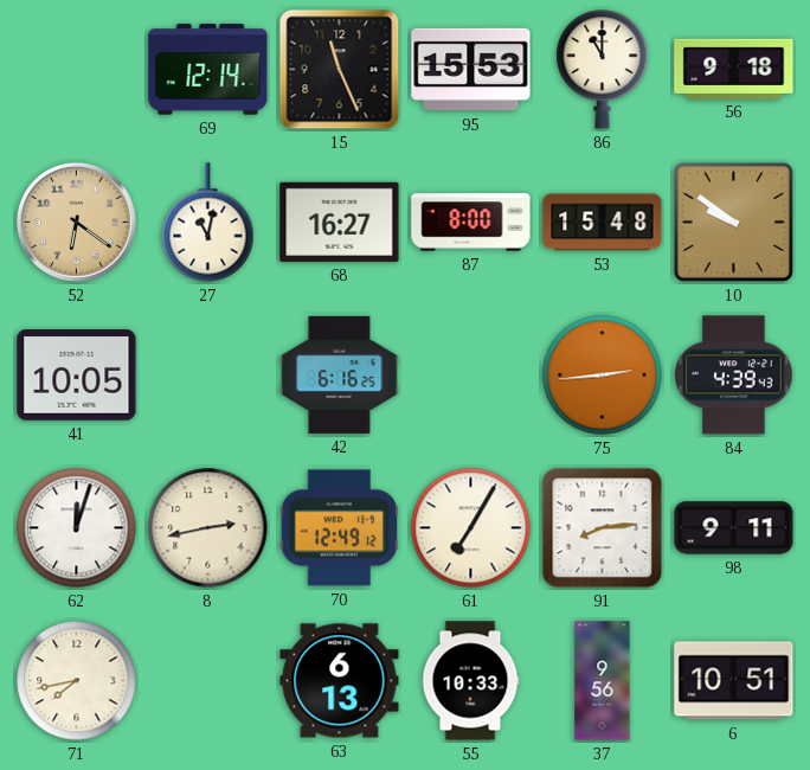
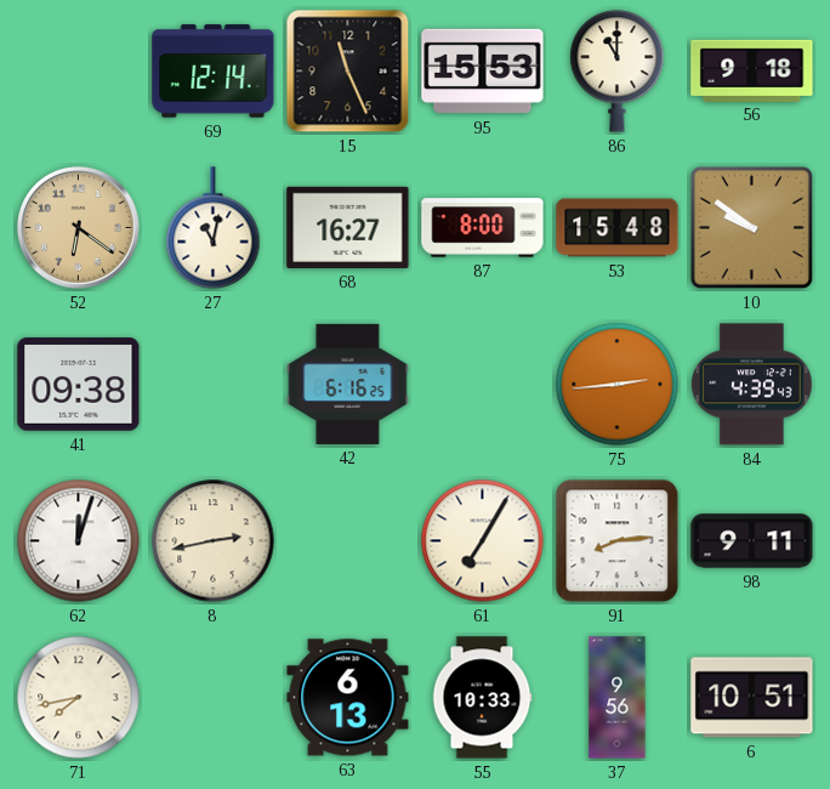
41: 10:05 -> 09:38
70: 12:49 -> none
